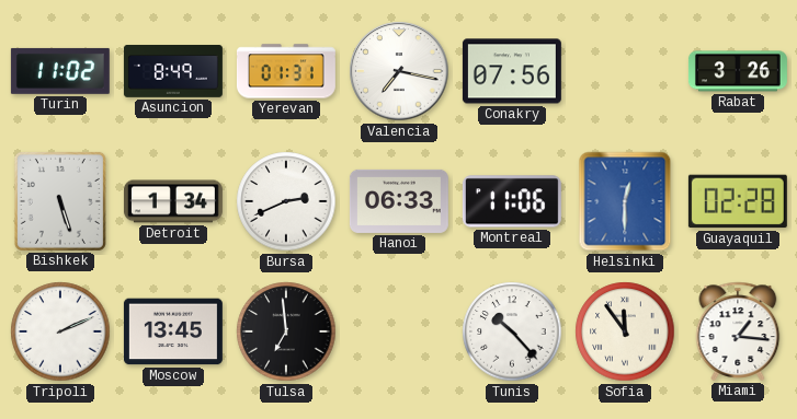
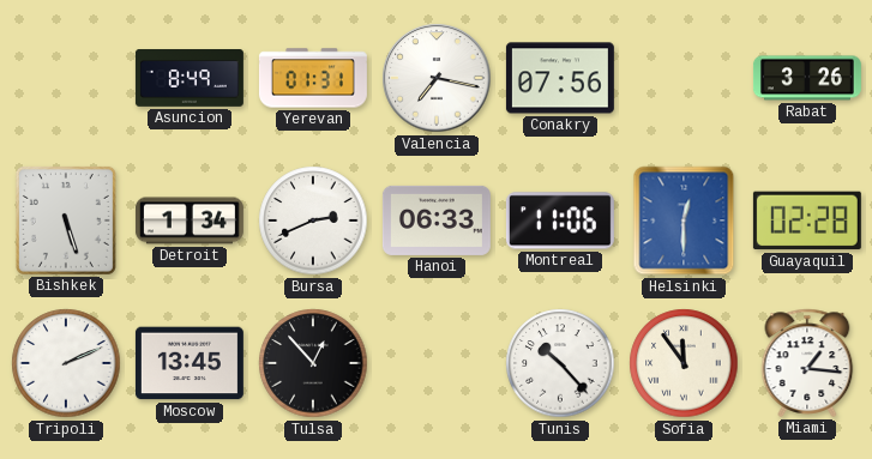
Turin: 11:02 -> none
Tulsa: 6:59 -> 12:53
